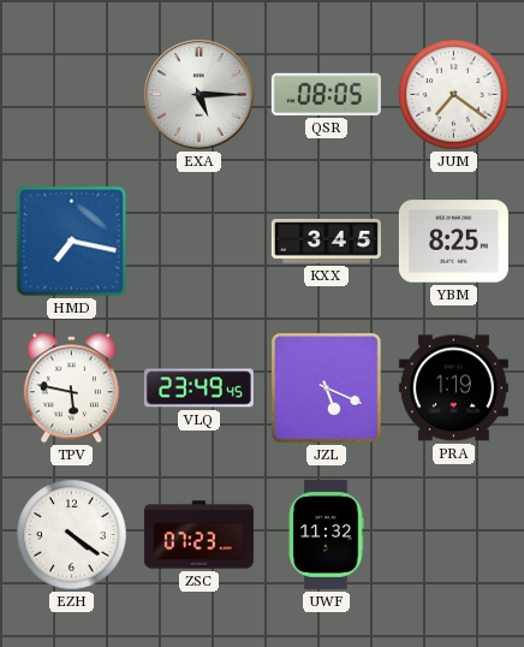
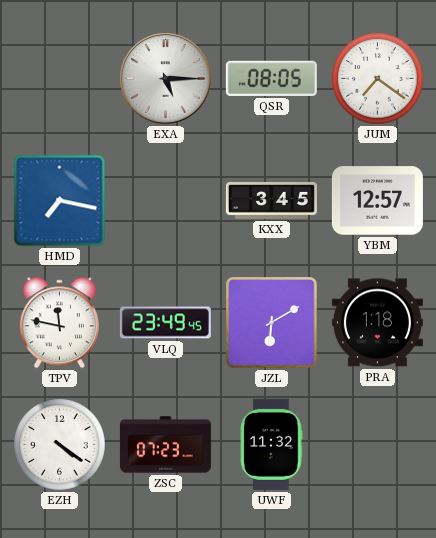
YBM: 8:25 -> 12:57
TPV: 5:47 -> 11:47
JZL: 5:19 -> 6:10
PRA: 1:19 -> 1:18
